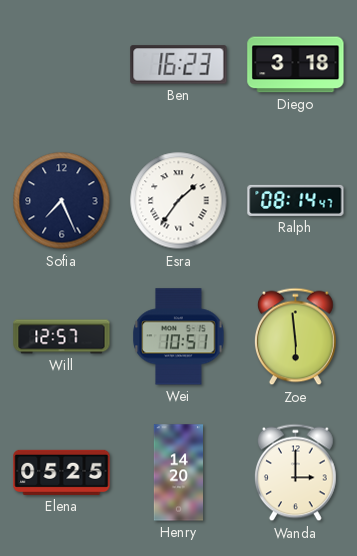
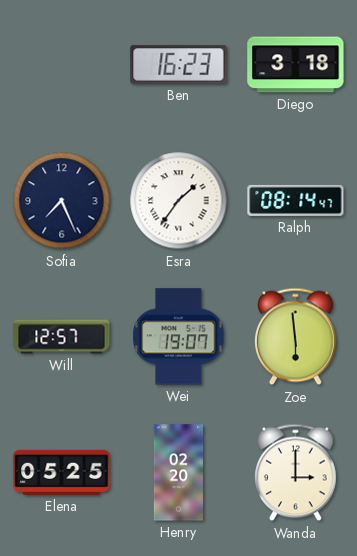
Wei: 10:51 -> 19:07
Henry: 14:20 -> 02:20
